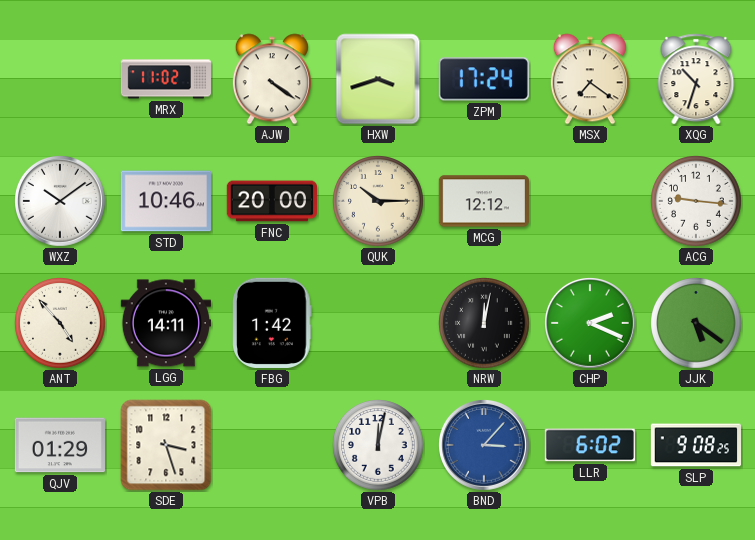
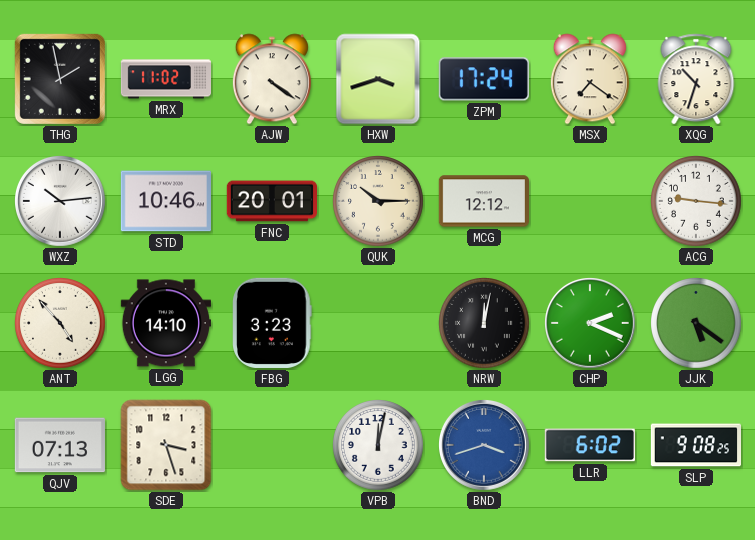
THG: none -> 1:58
WXZ: 10:09 -> 10:14
FNC: 20:00 -> 20:01
LGG: 14:11 -> 14:10
FBG: 1:42 -> 3:23
QJV: 01:29 -> 07:13
BND: 3:07 -> 3:42
